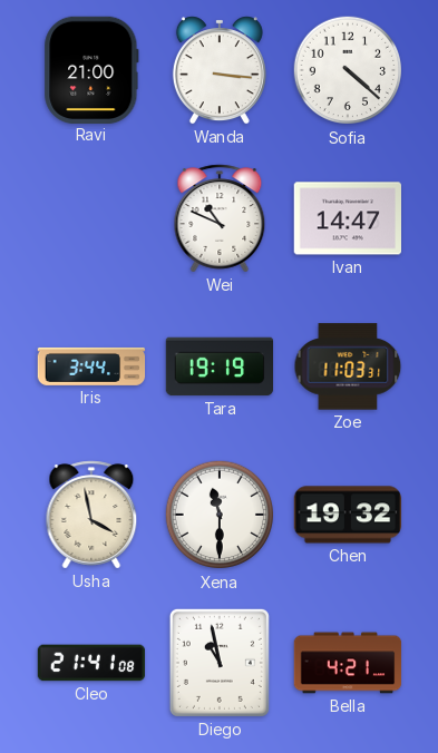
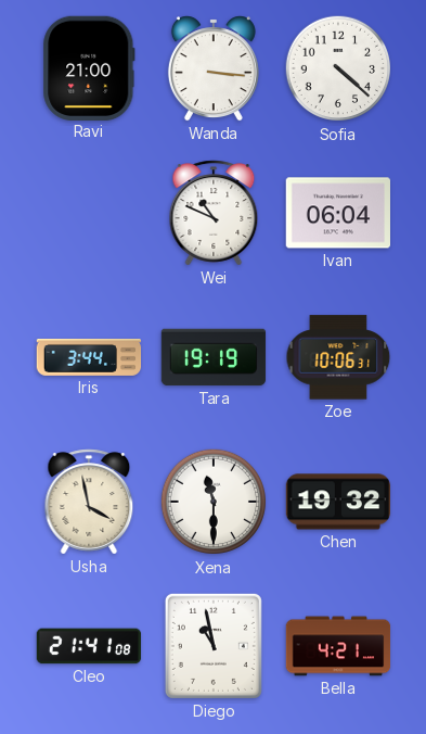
Ivan: 14:47 -> 06:04
Zoe: 11:03 -> 10:06
